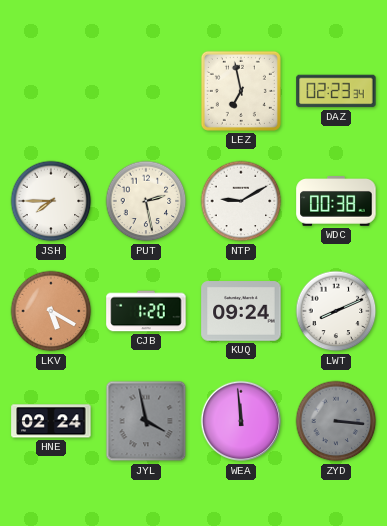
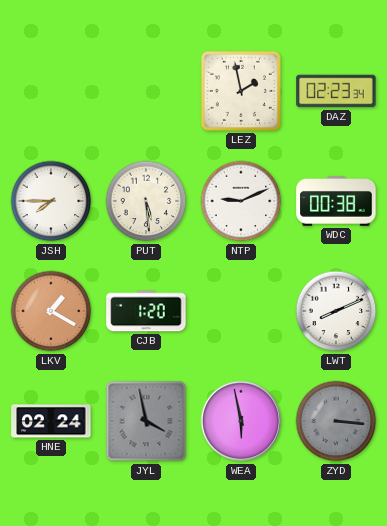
LEZ: 6:58 -> 1:58
PUT: 2:28 -> 5:29
NTP: 9:10 -> 9:11
LKV: 5:20 -> 1:20
KUQ: 09:24 -> none
WEA: 11:59 -> 5:58
